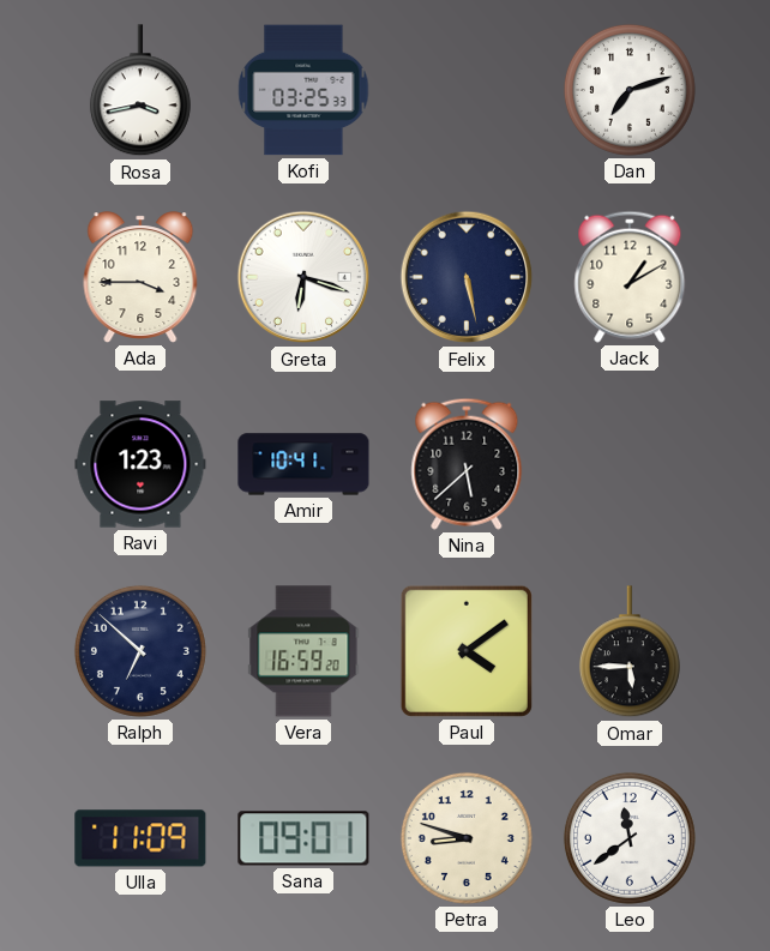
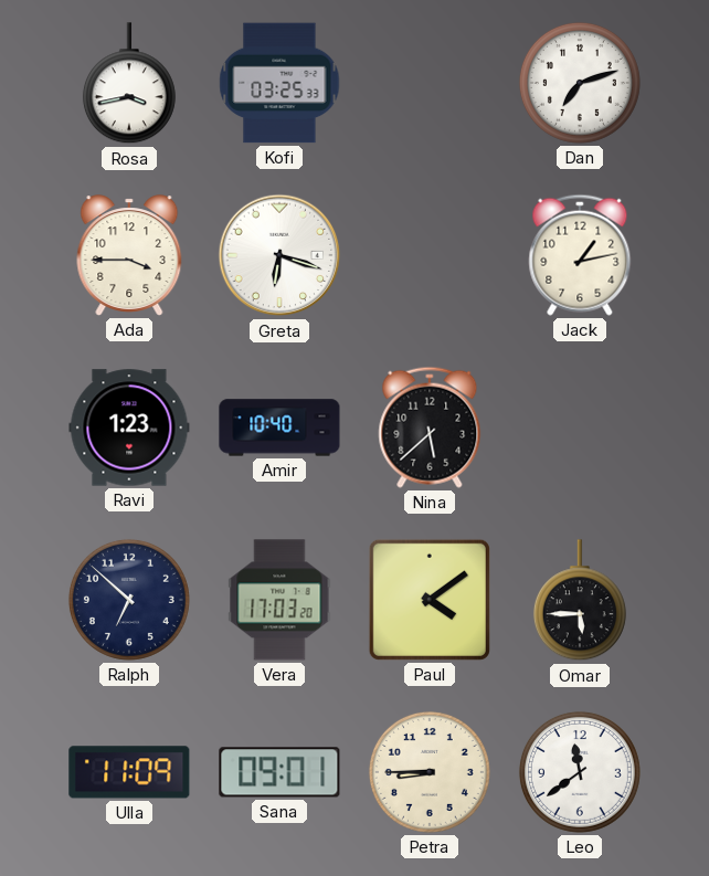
Felix: 5:28 -> none
Jack: 1:10 -> 1:13
Amir: 10:41 -> 10:40
Vera: 16:59 -> 17:03
Petra: 8:48 -> 8:45
